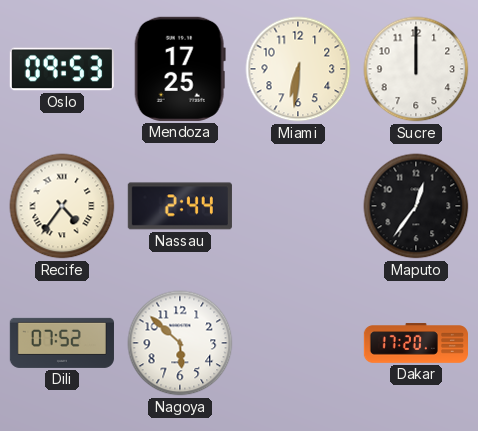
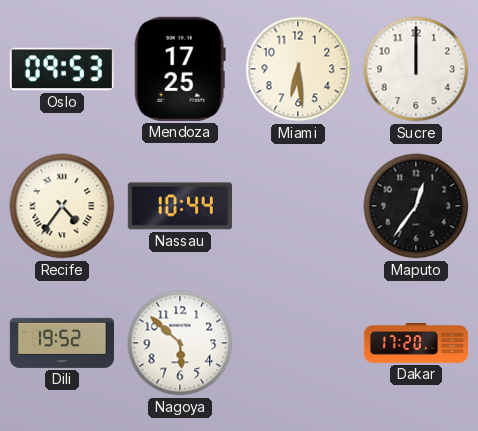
Miami: 6:31 -> 6:29
Nassau: 2:44 -> 10:44
Dili: 07:52 -> 19:52
